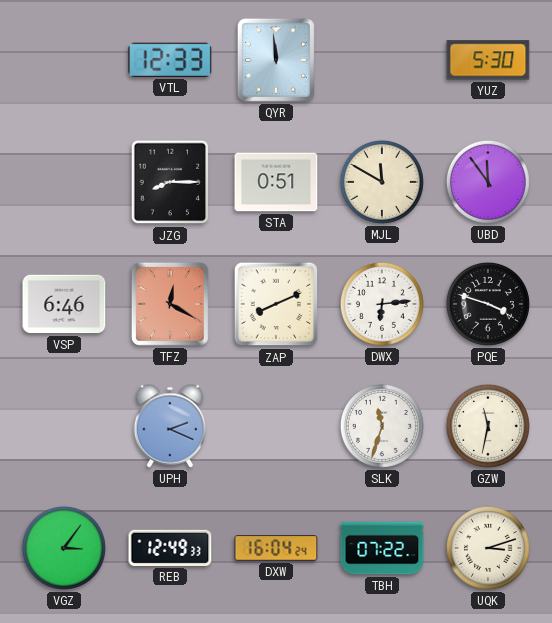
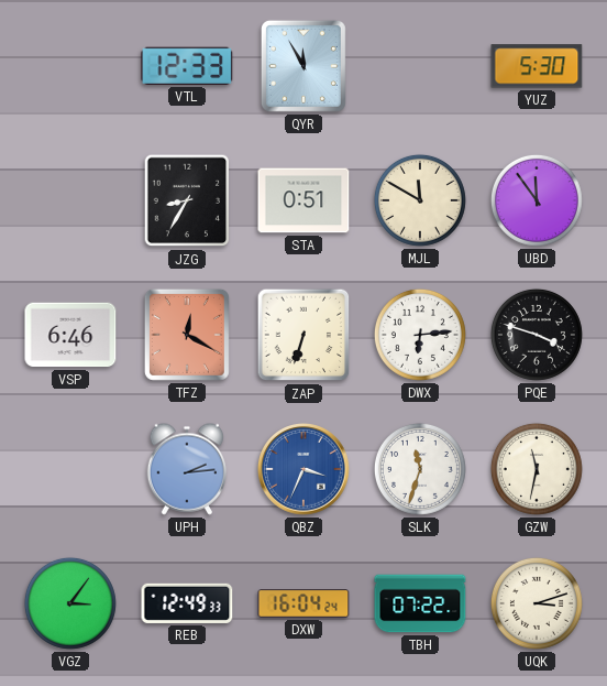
QYR: 11:59 -> 11:55
JZG: 8:15 -> 8:35
ZAP: 8:11 -> 6:33
UPH: 2:19 -> 2:14
QBZ: none -> 3:34
